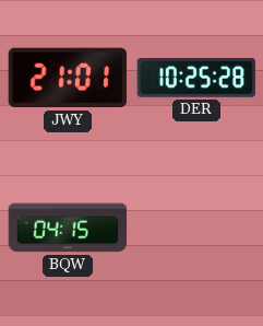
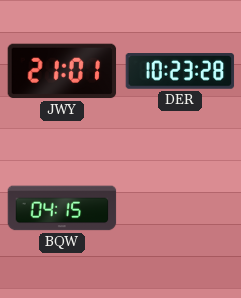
DER: 10:25 -> 10:23
